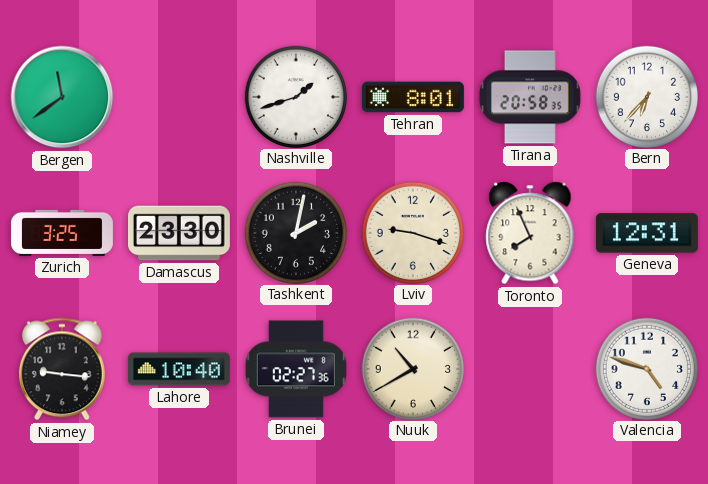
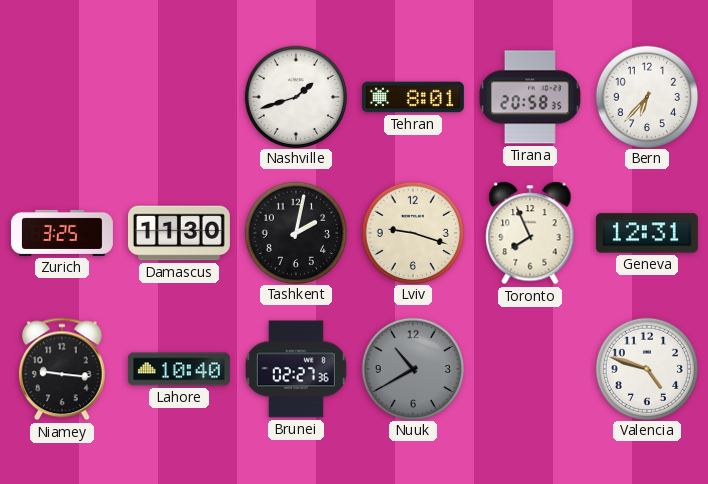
Bergen: 11:39 -> none
Damascus: 23:30 -> 11:30
Nuuk dial: cream -> grey
